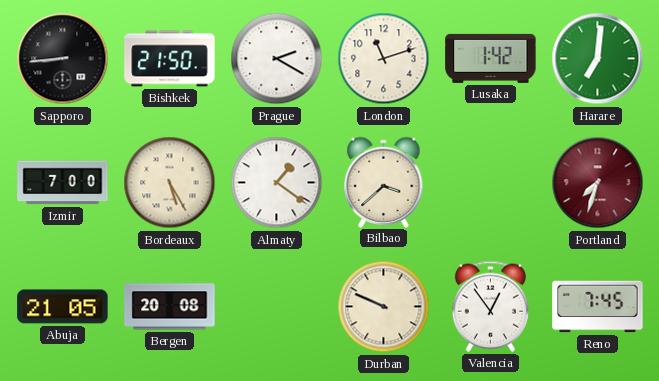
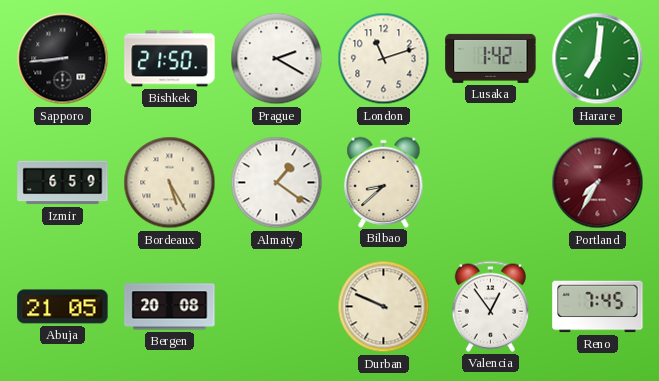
Izmir: 7:00 -> 6:59
Bilbao: 3:38 -> 8:38
Portland: 7:33 -> 7:35
